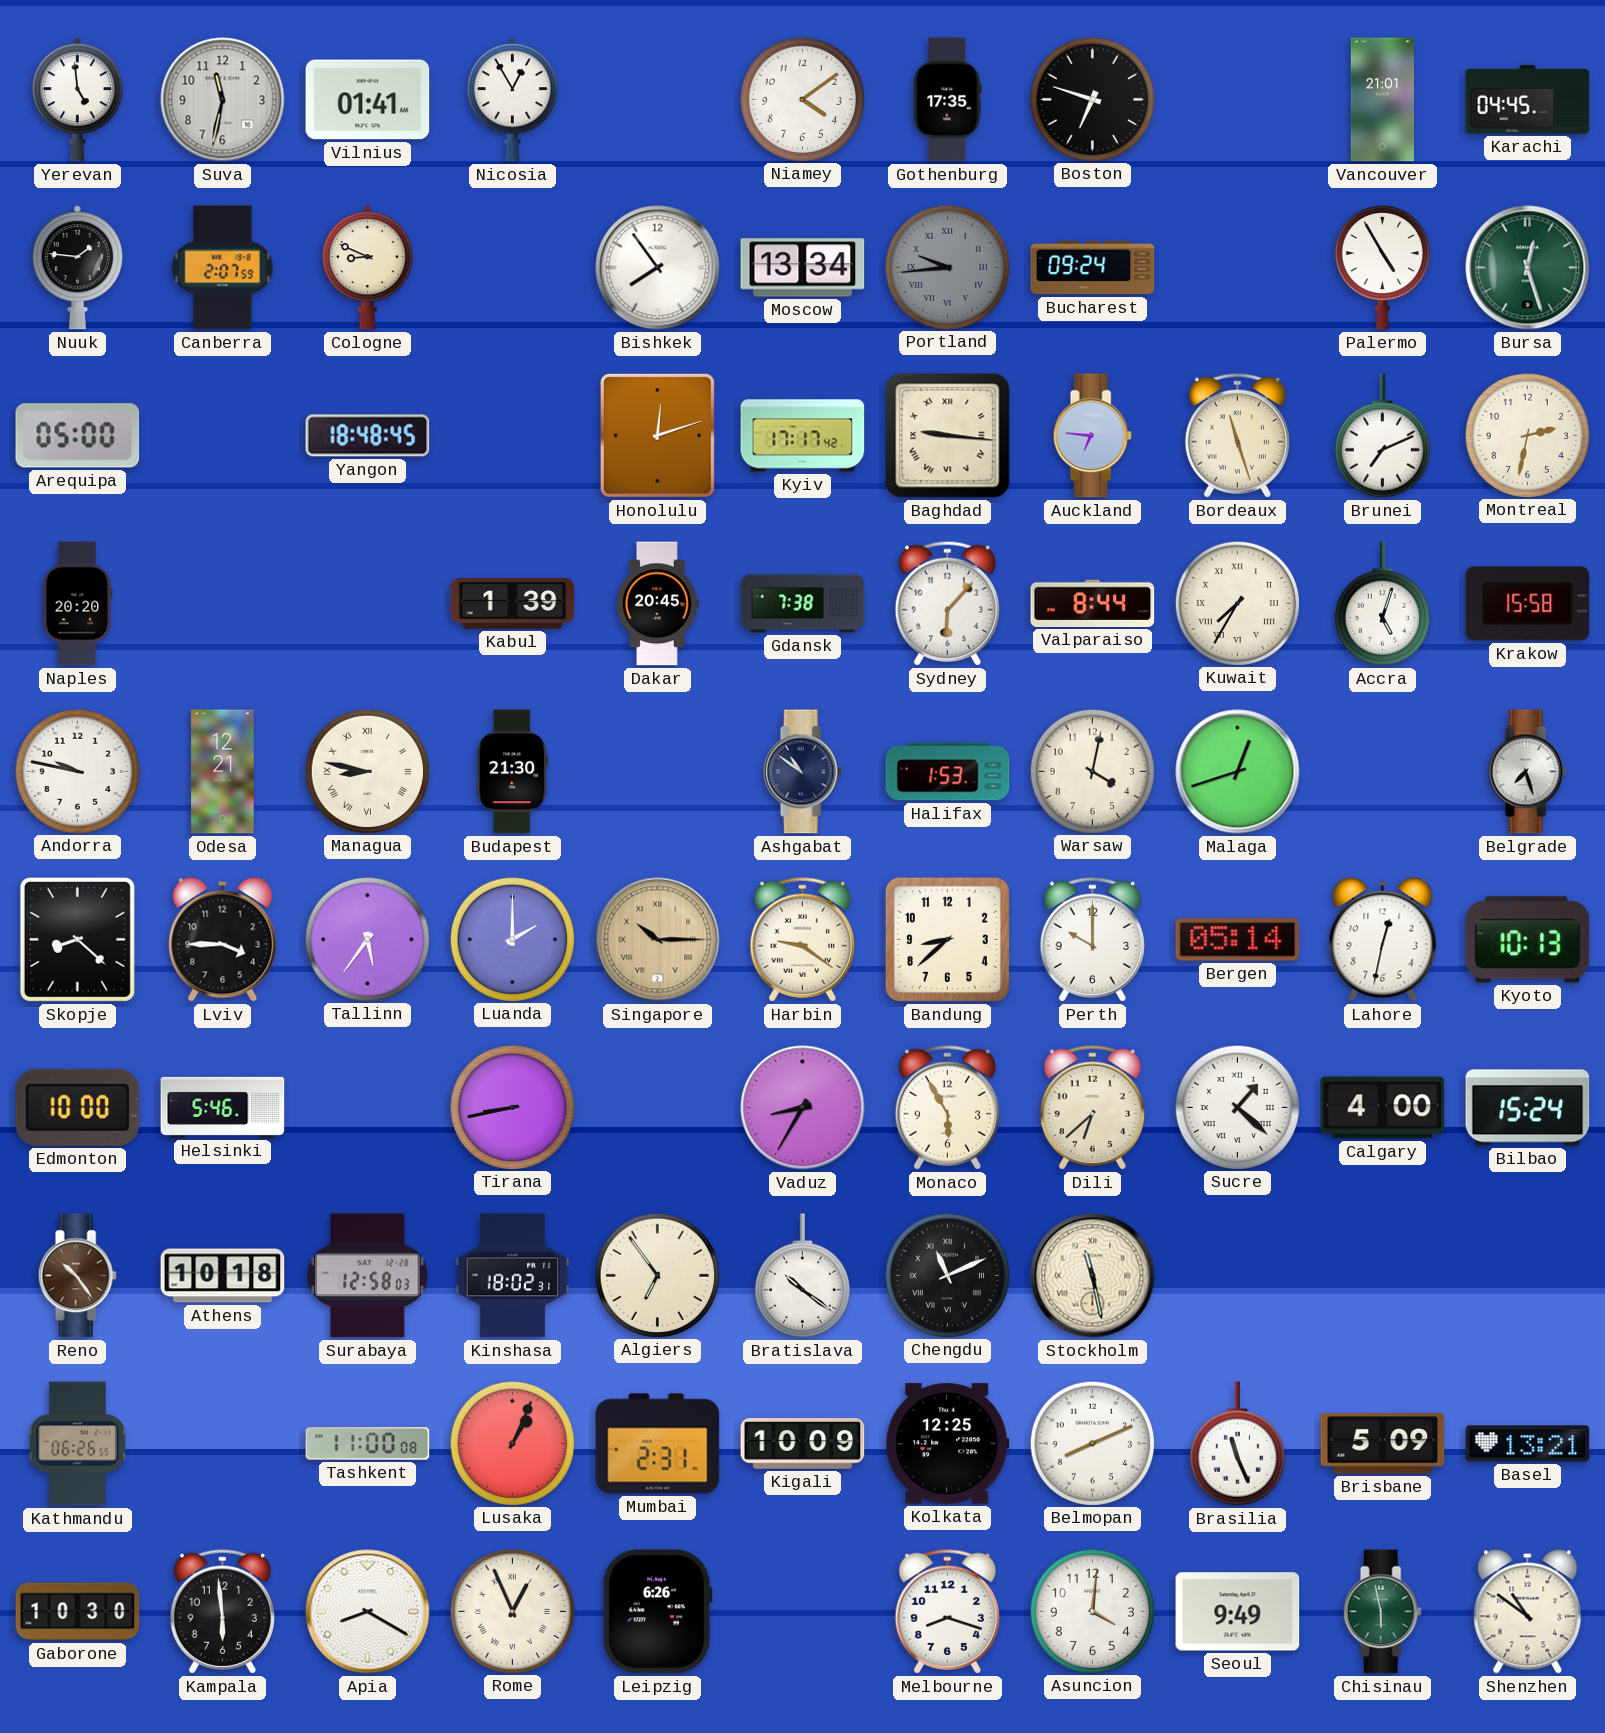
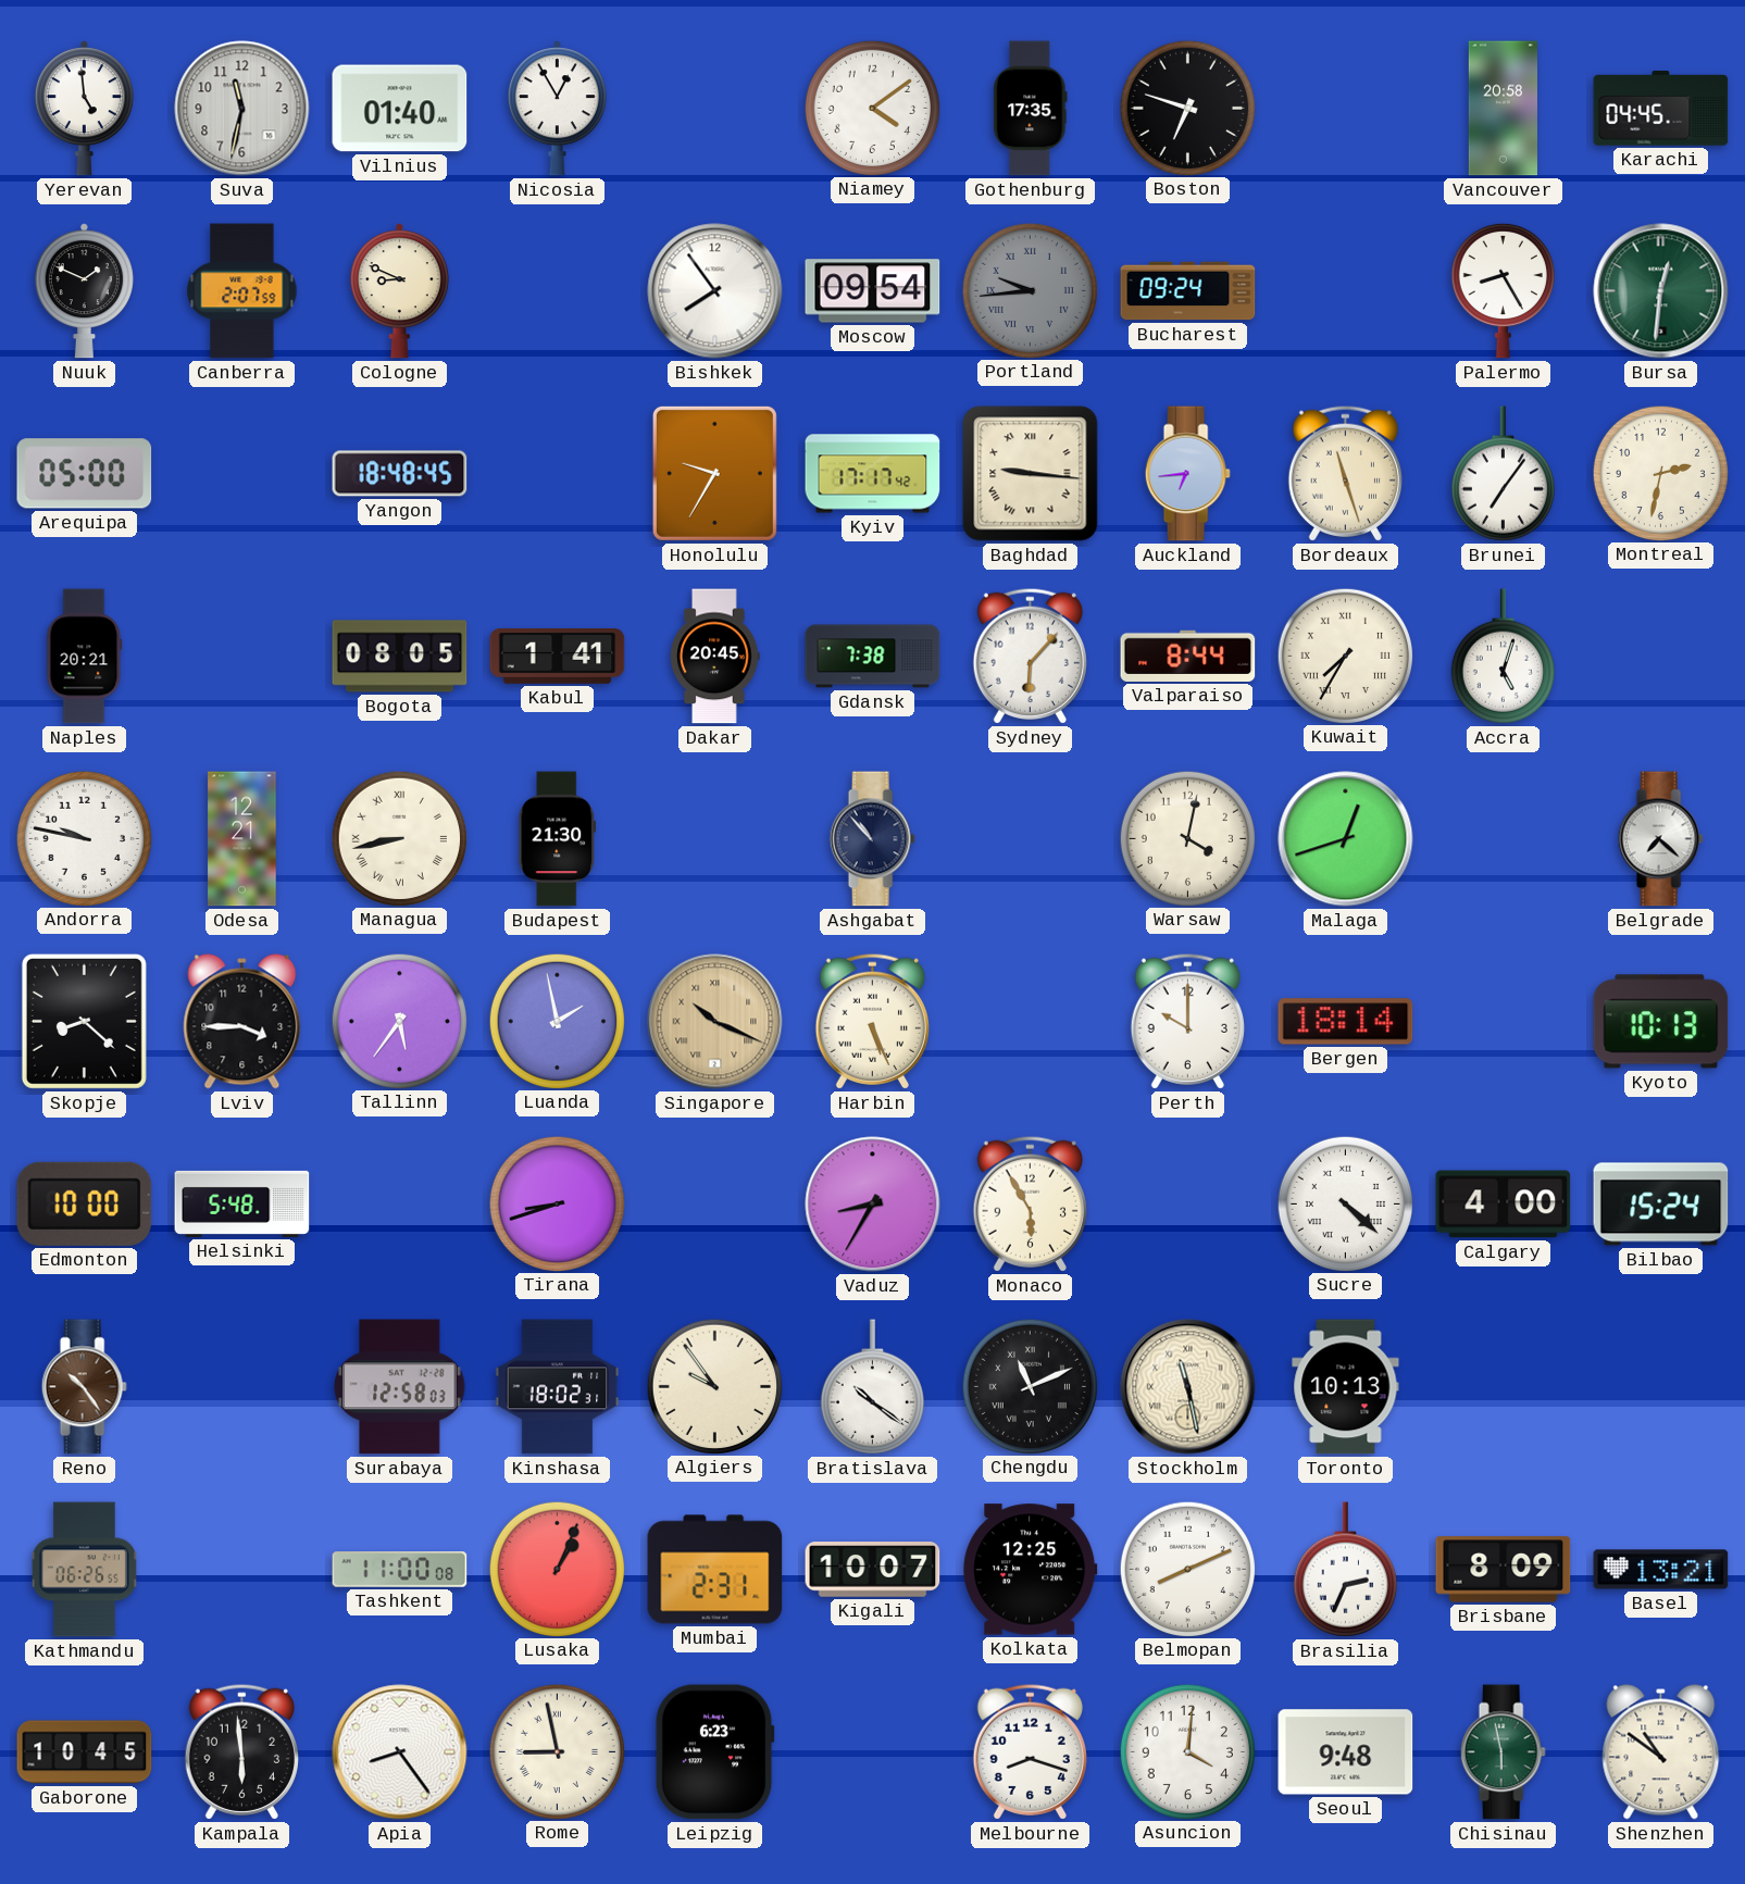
Vilnius: 01:41 -> 01:40
Vancouver: 21:01 -> 20:58
Nuuk: 1:46 -> 1:49
Moscow: 13:34 -> 09:54
Palermo: 4:55 -> 8:25
Bursa: 12:27 -> 12:31
Honolulu: 12:12 -> 9:35
Auckland: 6:46 -> 6:44
Brunei: 7:11 -> 7:06
Naples: 20:20 -> 20:21
Bogota: none -> 08:05
Kabul: 1:39 -> 1:41
Krakow: 15:58 -> none
Managua: 8:47 -> 8:43
Ashgabat: 10:51 -> 10:53
Halifax: 1:53 -> none
Belgrade: 7:27 -> 7:22
Luanda: 2:00 -> 1:58
Singapore: 10:15 -> 10:19
Harbin: 9:21 -> 5:26
Bandung: 8:38 -> none
Bergen: 05:14 -> 18:14
Lahore: 12:32 -> none
Helsinki: 5:46 -> 5:48
Tirana: 8:43 -> 8:42
Dili: 6:38 -> none
Sucre: 1:22 -> 4:22
Athens: 10:18 -> none
Algiers: 6:54 -> 9:54
Toronto: none -> 10:13
Kigali: 10:09 -> 10:07
Brasilia: 11:26 -> 2:34
Brisbane: 5:09 -> 8:09
Gaborone: 10:30 -> 10:45
Apia: 8:20 -> 8:24
Rome: 12:56 -> 8:58
Leipzig: 6:26 -> 6:23
Seoul: 9:49 -> 9:48
